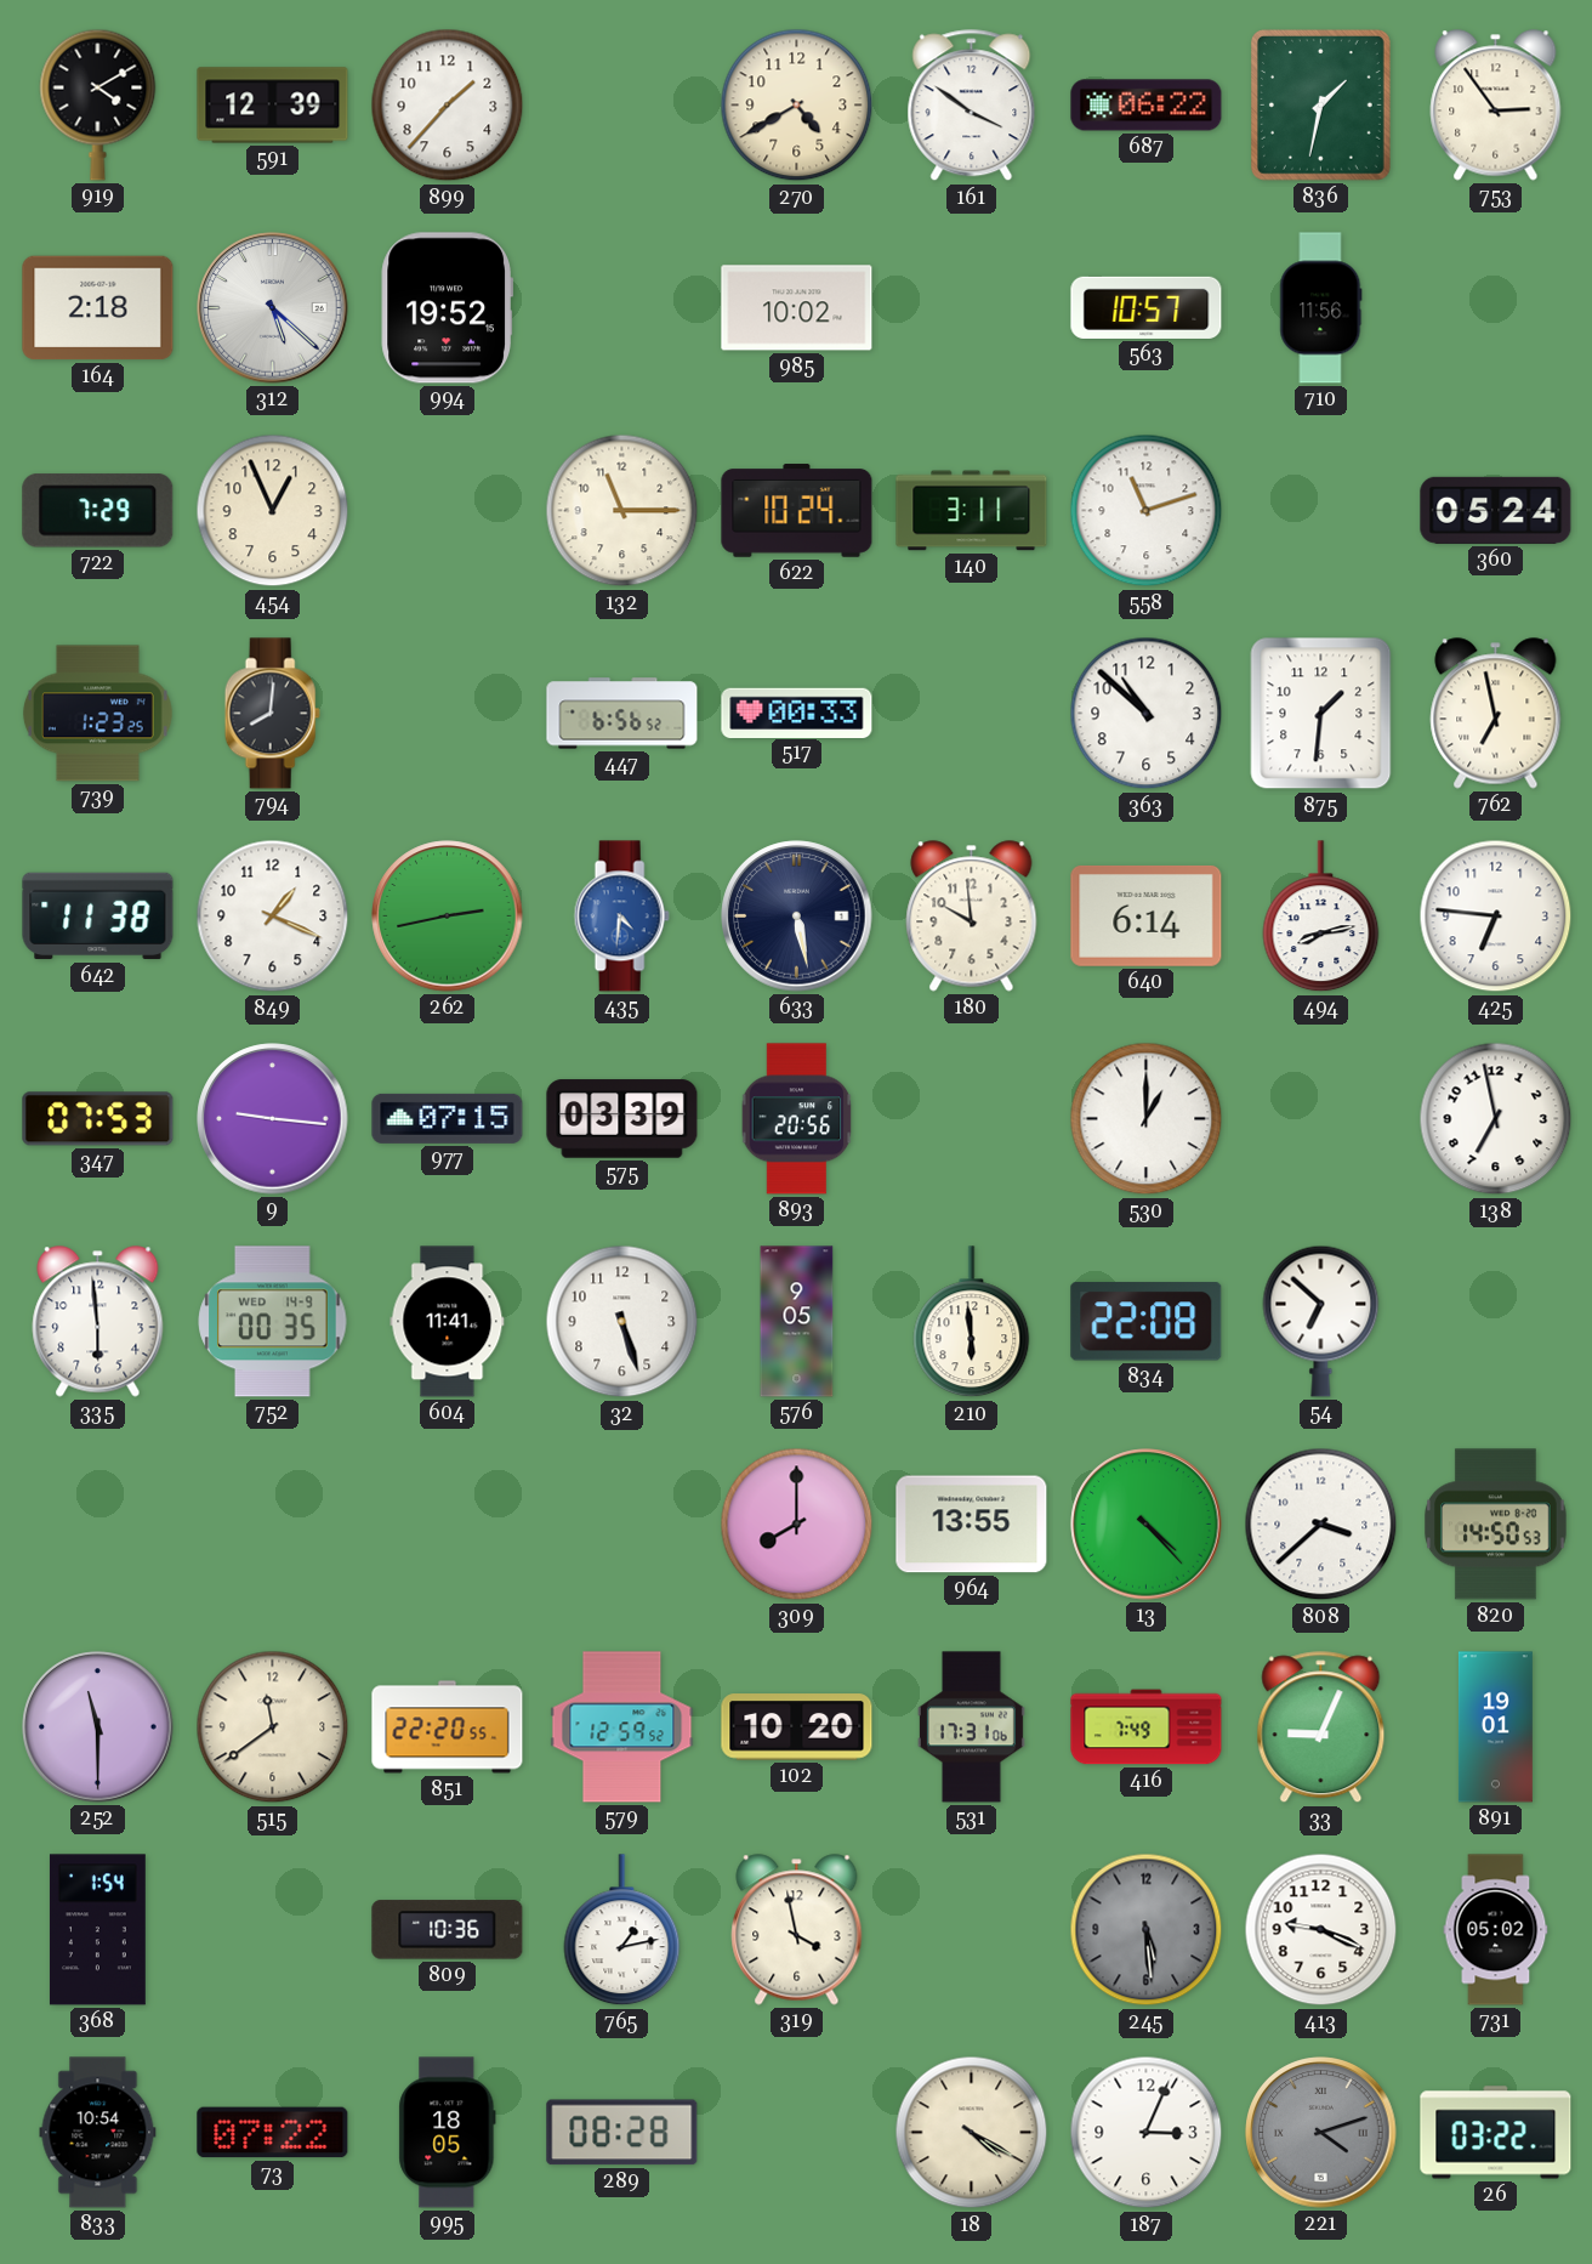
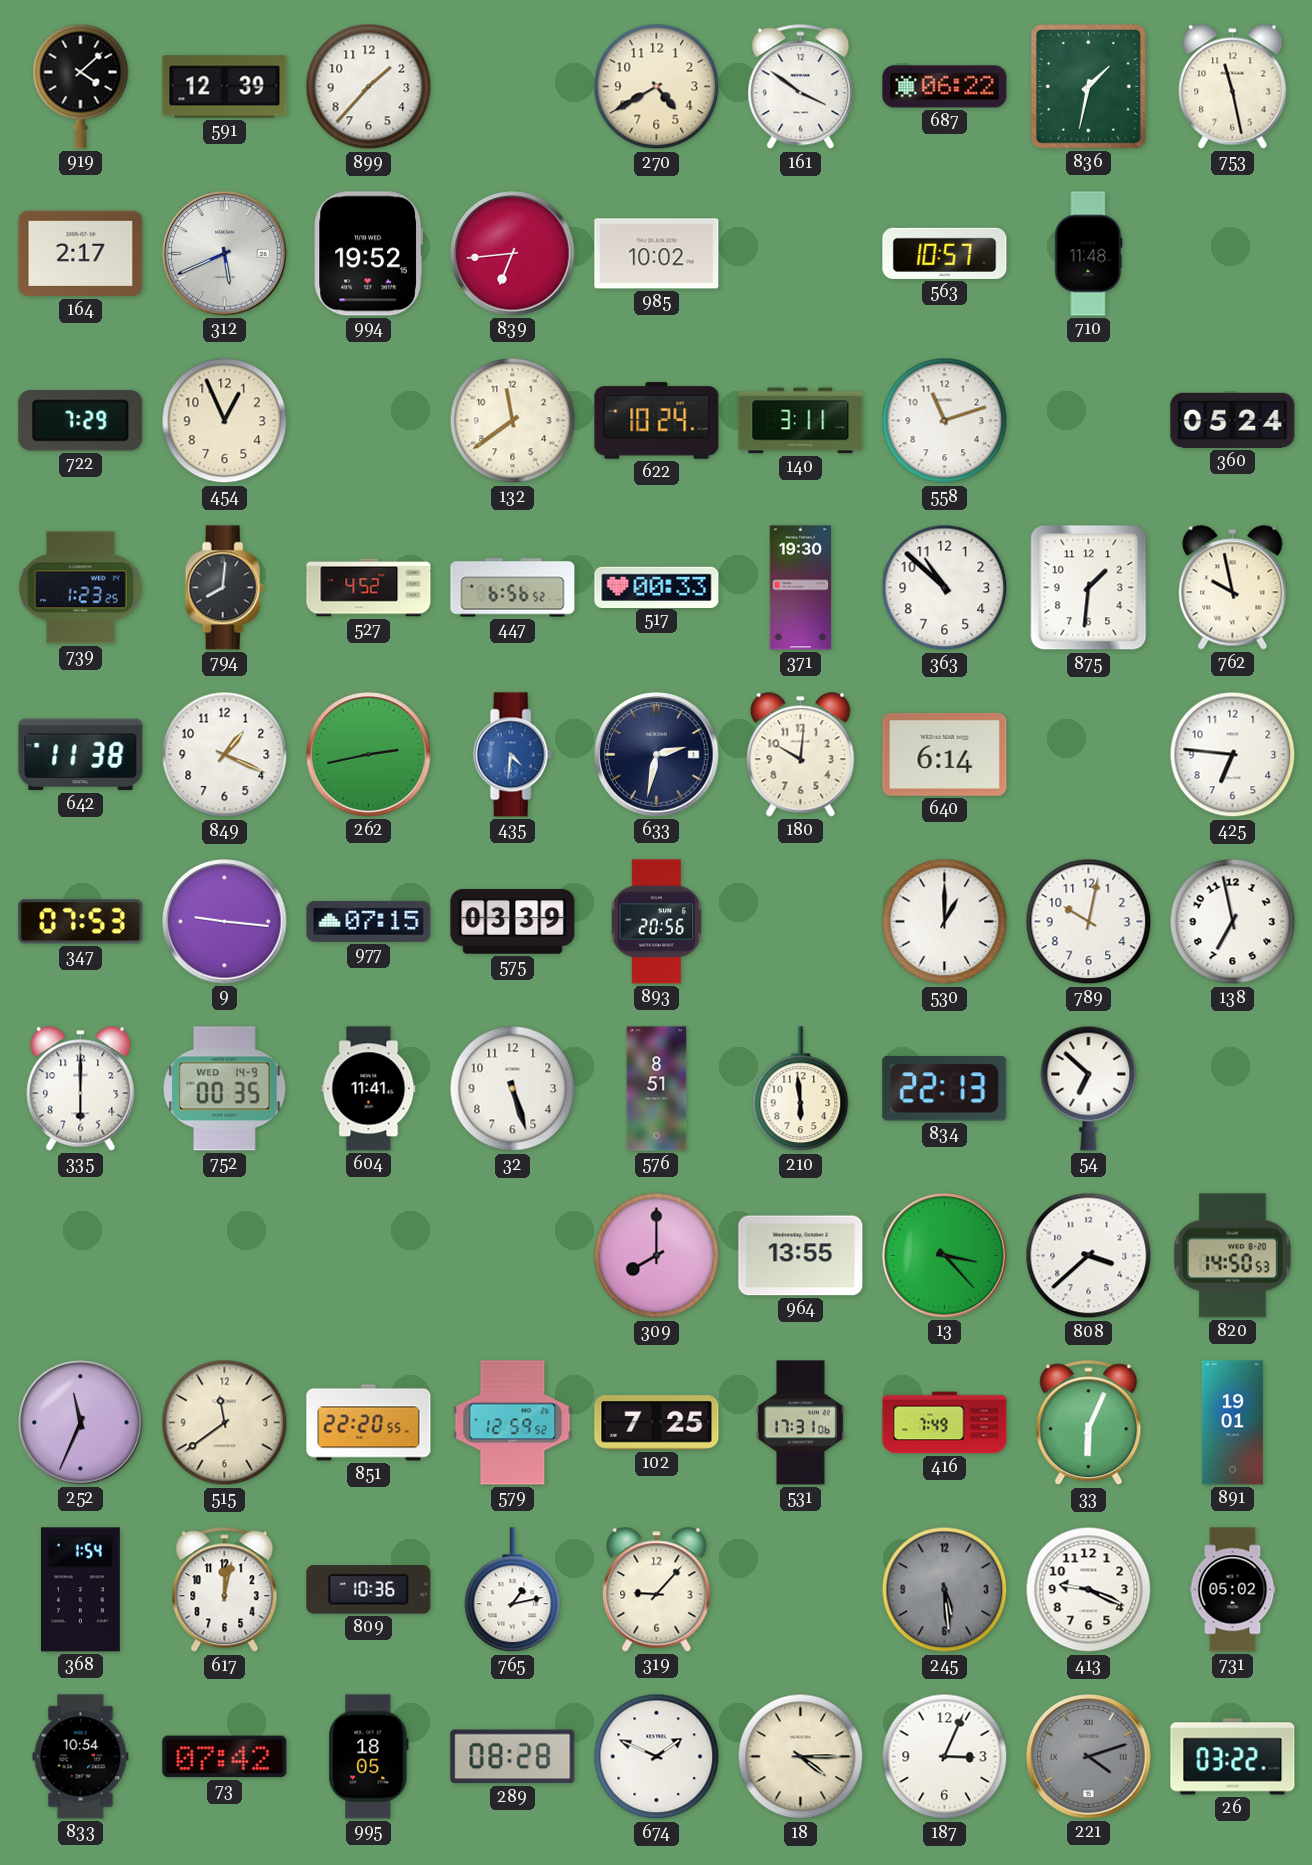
919: 4:10 -> 4:08
753: 2:54 -> 11:28
164: 2:18 -> 2:17
312: 5:22 -> 5:41
839: none -> 6:44
710: 11:56 -> 11:48
132: 11:15 -> 11:39
527: none -> 4:52
371: none -> 19:30
762: 6:58 -> 9:58
633: 5:28 -> 2:32
180: 9:59 -> 10:01
494: 8:13 -> none
789: none -> 10:02
335: 5:59 -> 6:00
576: 9:05 -> 8:51
834: 22:08 -> 22:13
13: 4:23 -> 3:23
252: 11:30 -> 11:34
102: 10:20 -> 7:25
33: 9:04 -> 6:04
617: none -> 12:02
319: 3:58 -> 9:07
73: 07:22 -> 07:42
674: none -> 1:49
18: 4:20 -> 4:15
